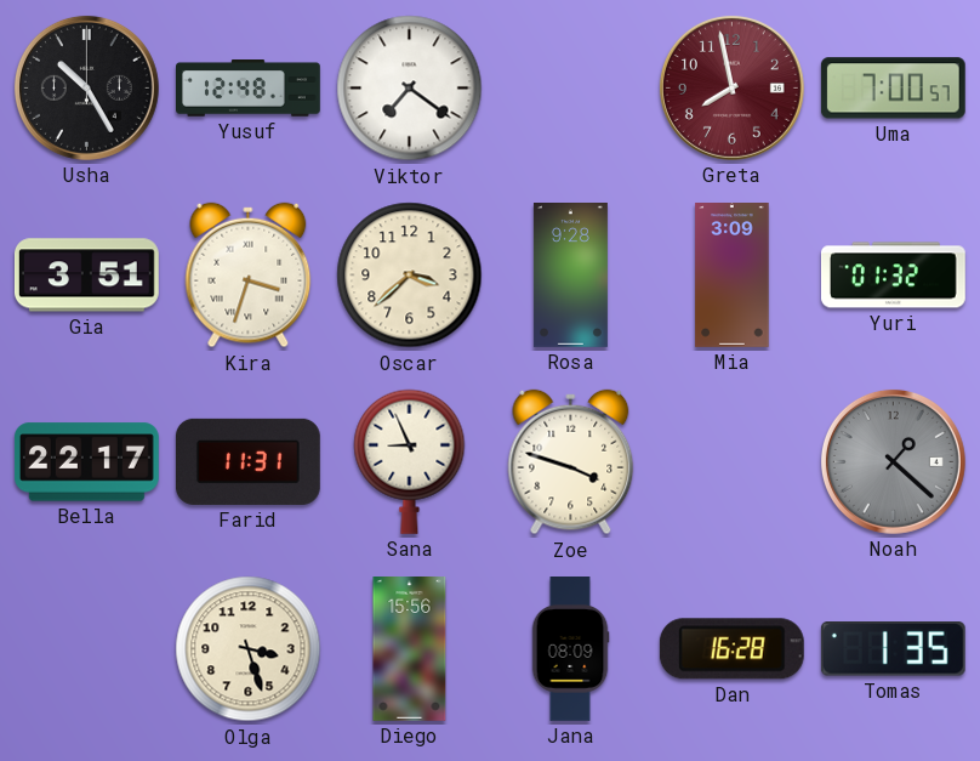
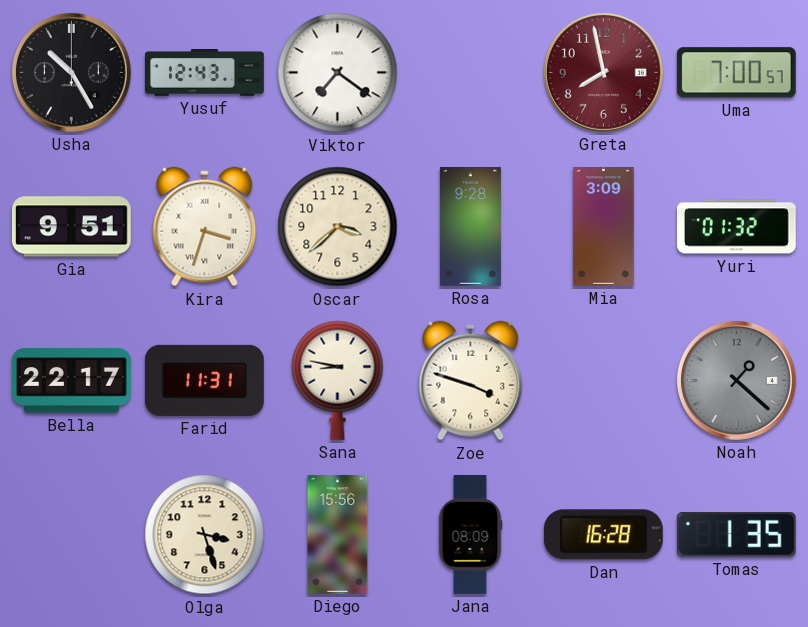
Yusuf: 12:48 -> 12:43
Gia: 3:51 -> 9:51
Sana: 8:56 -> 8:47
